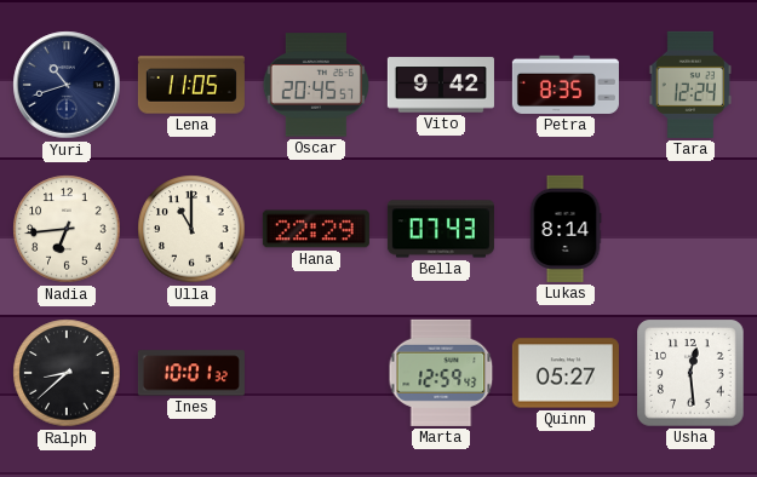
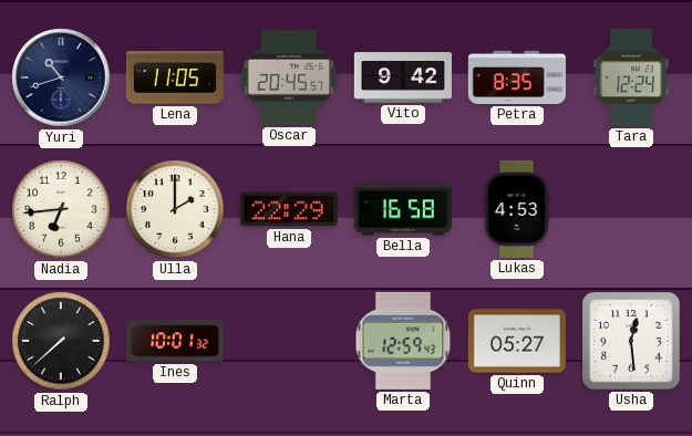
Ulla: 11:00 -> 2:00
Bella: 07:43 -> 16:58
Lukas: 8:14 -> 4:53
Ralph: 8:38 -> 7:38
